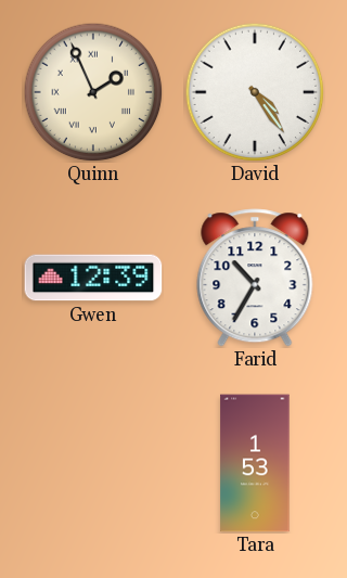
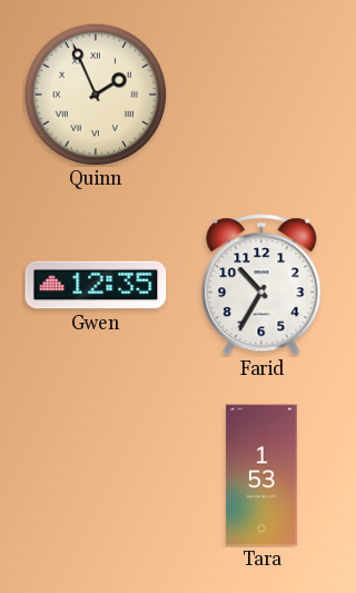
David: 4:24 -> none
Gwen: 12:39 -> 12:35
